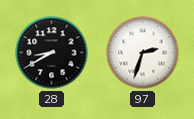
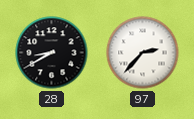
97: 2:33 -> 2:37
